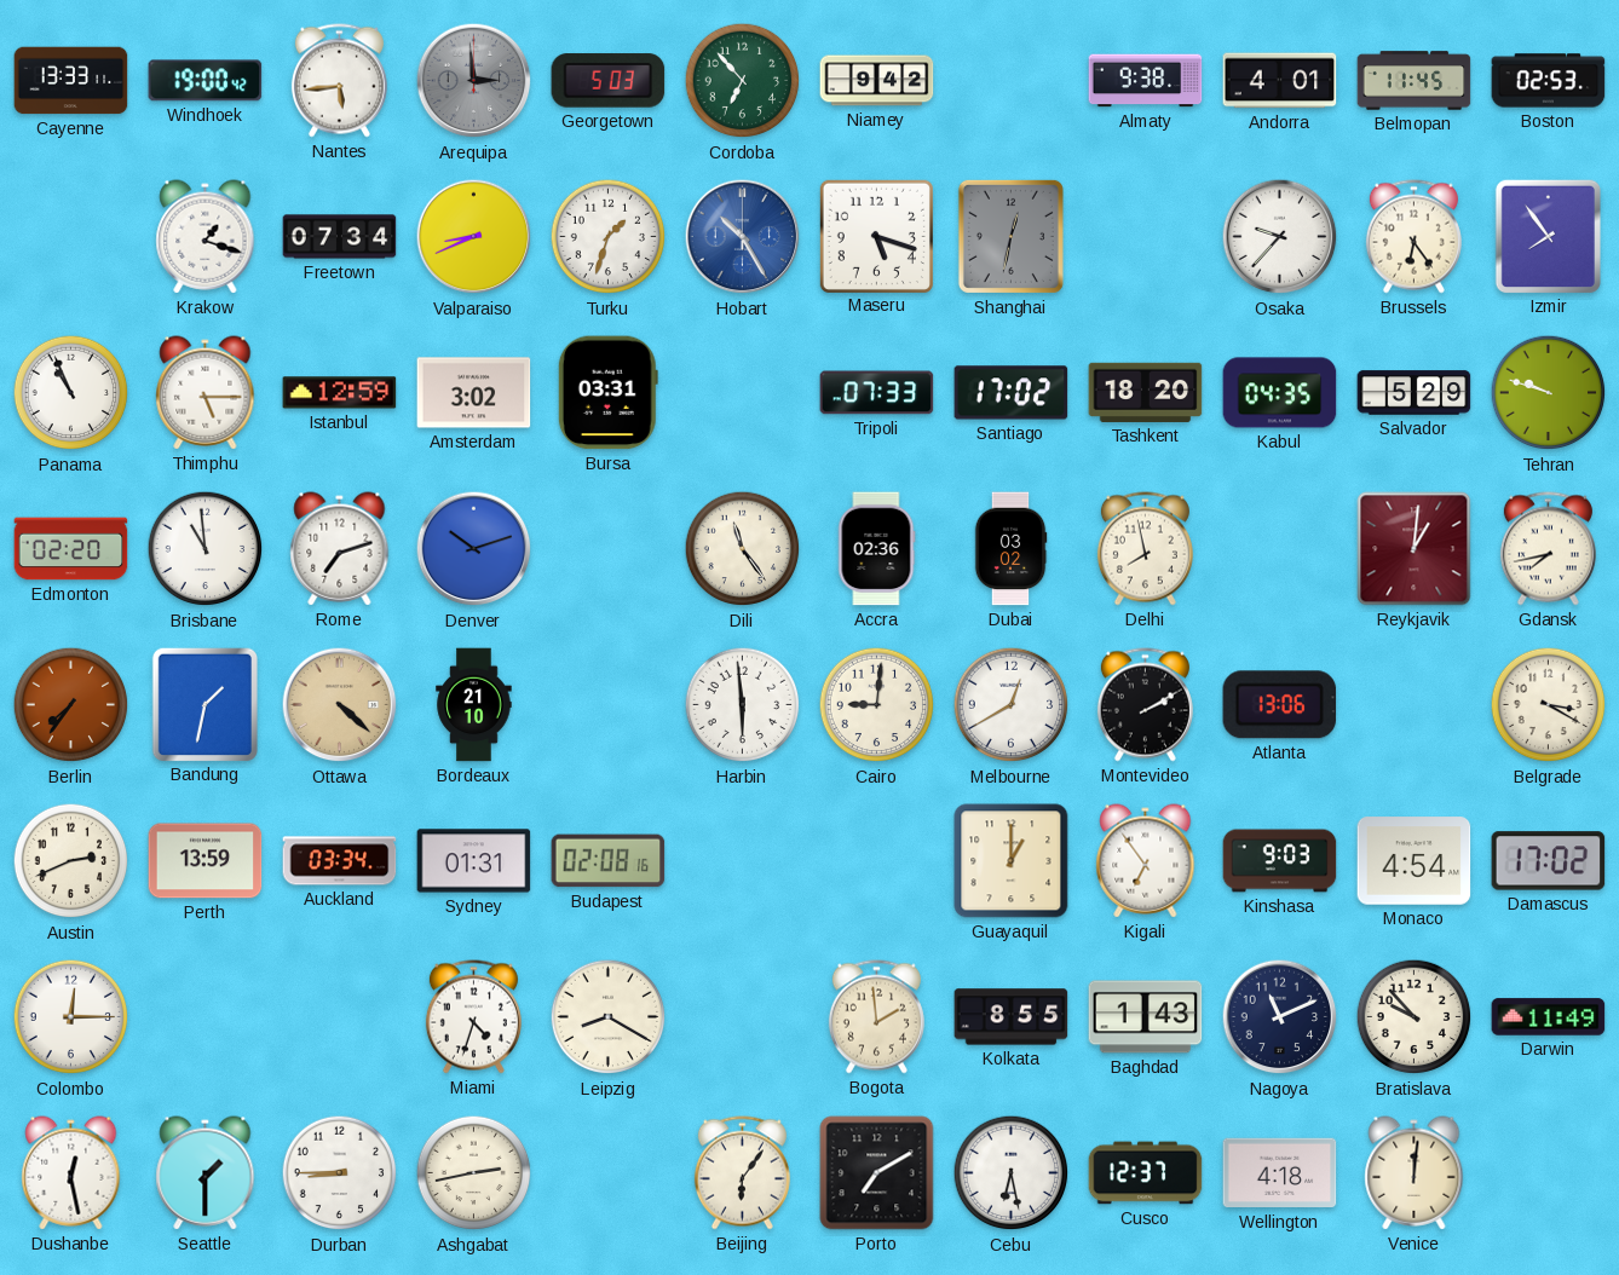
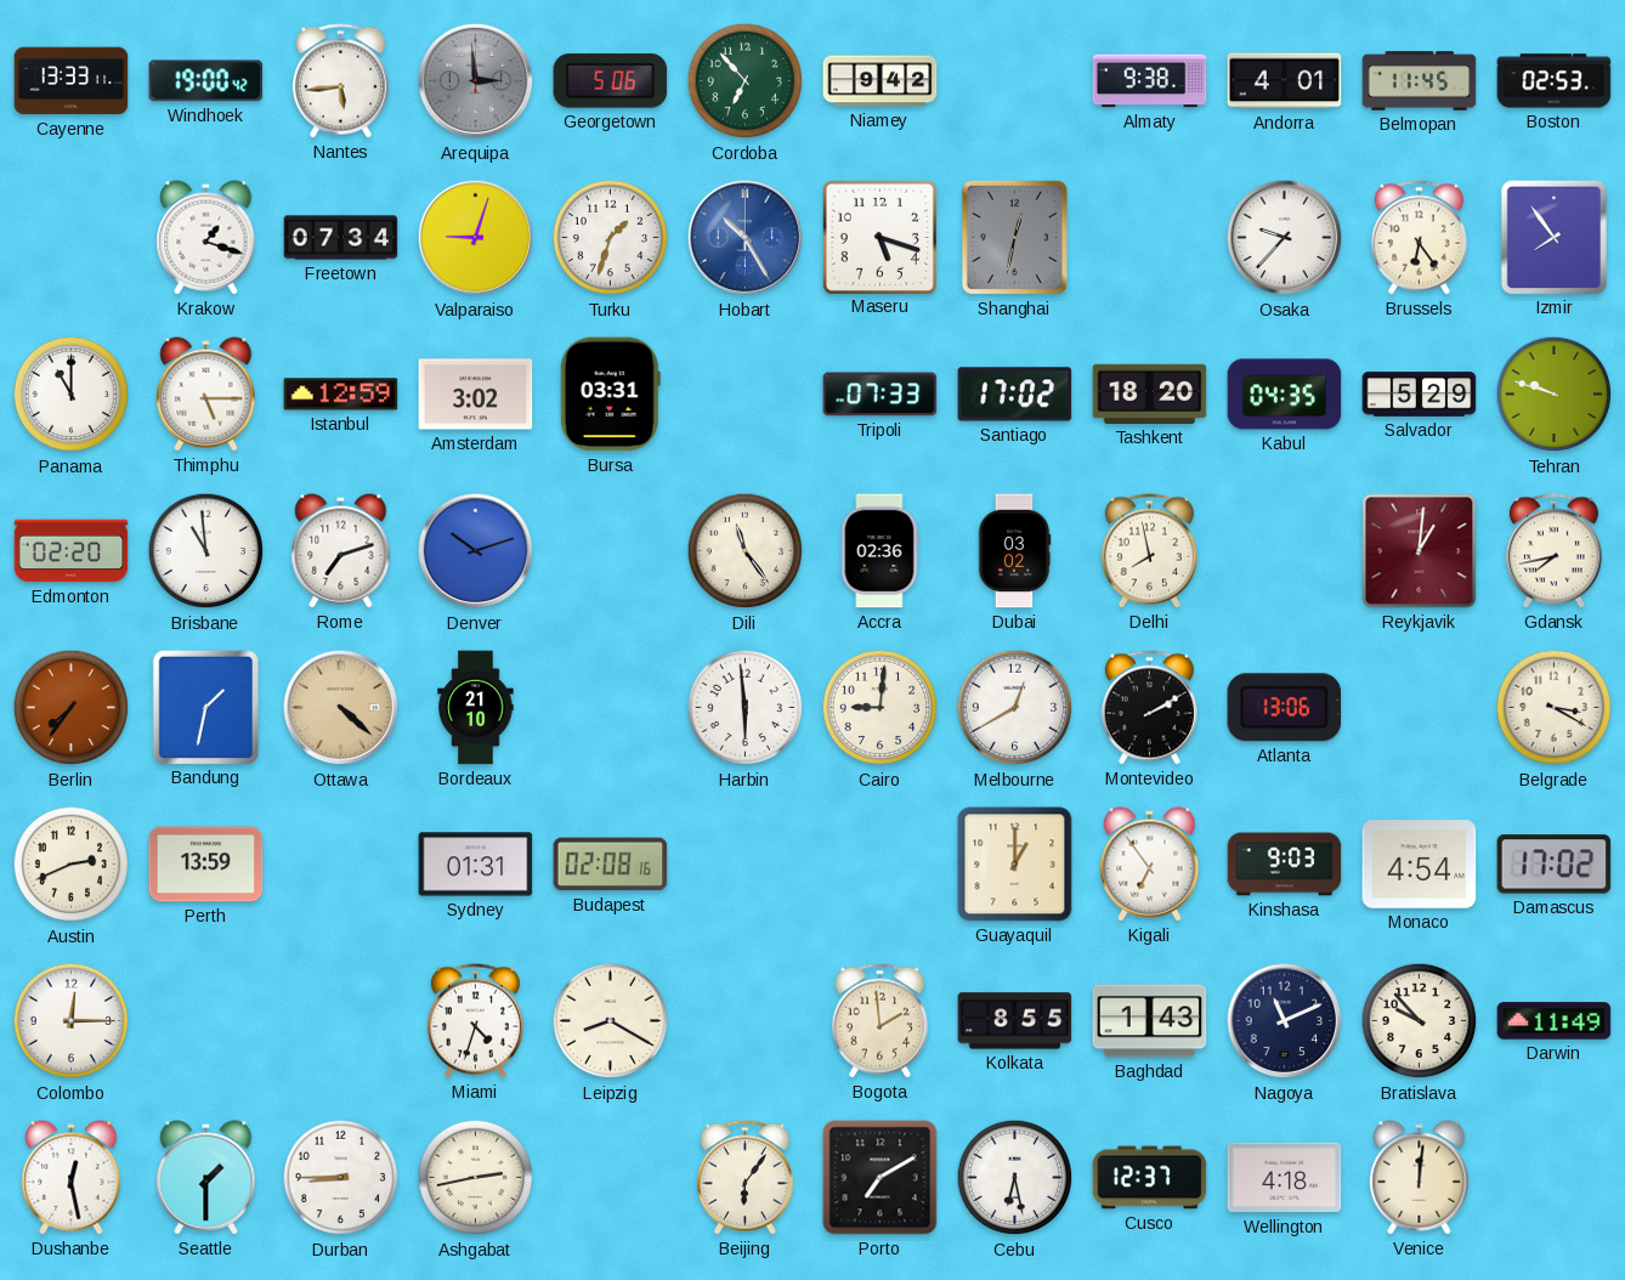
Georgetown: 5:03 -> 5:06
Valparaiso: 8:41 -> 9:03
Panama: 10:56 -> 11:00
Auckland: 03:34 -> none
